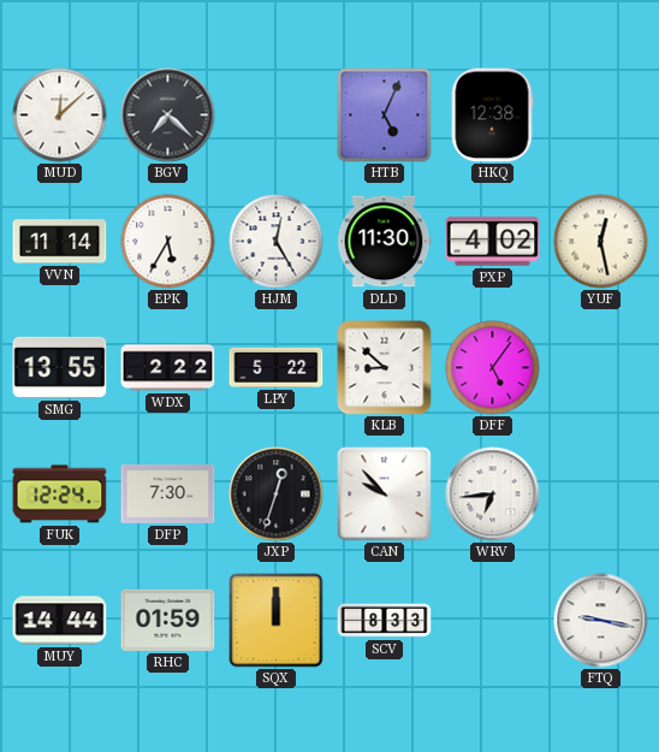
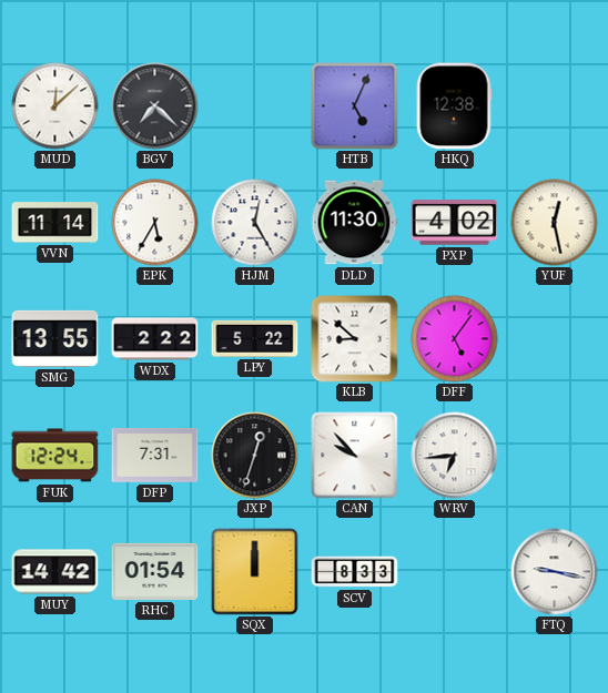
DFP: 7:30 -> 7:31
MUY: 14:44 -> 14:42
RHC: 01:59 -> 01:54
